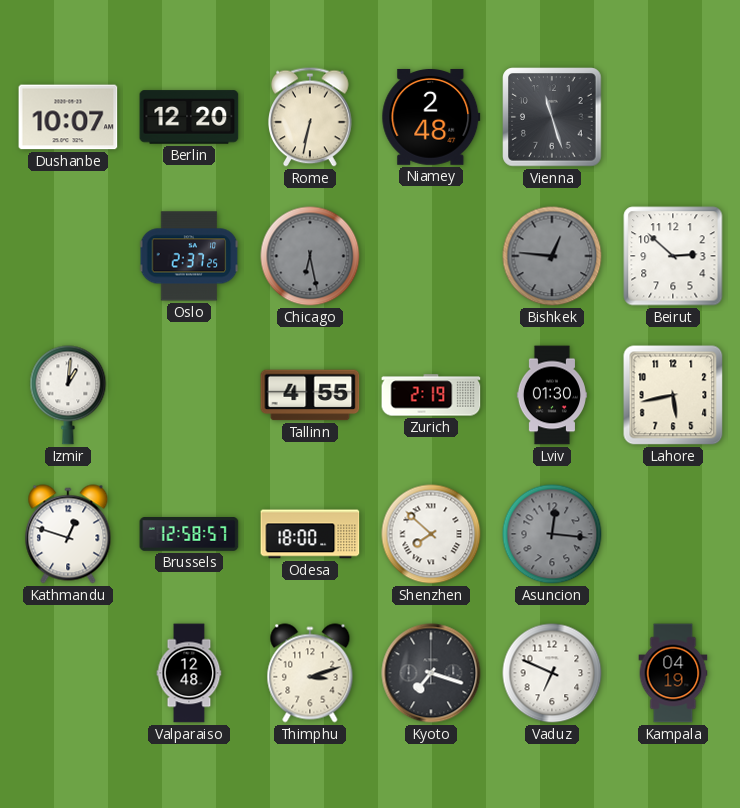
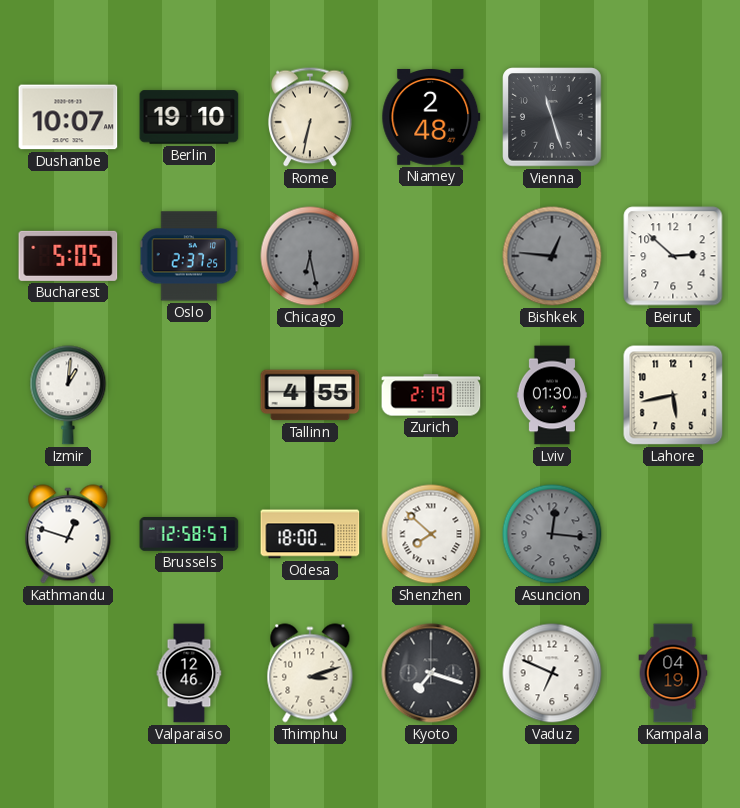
Berlin: 12:20 -> 19:10
Bucharest: none -> 5:05
Valparaiso: 12:48 -> 12:46
